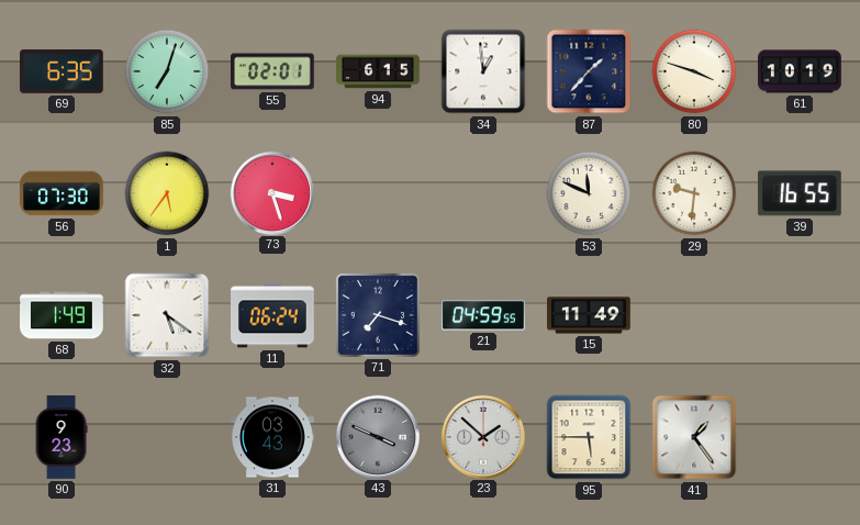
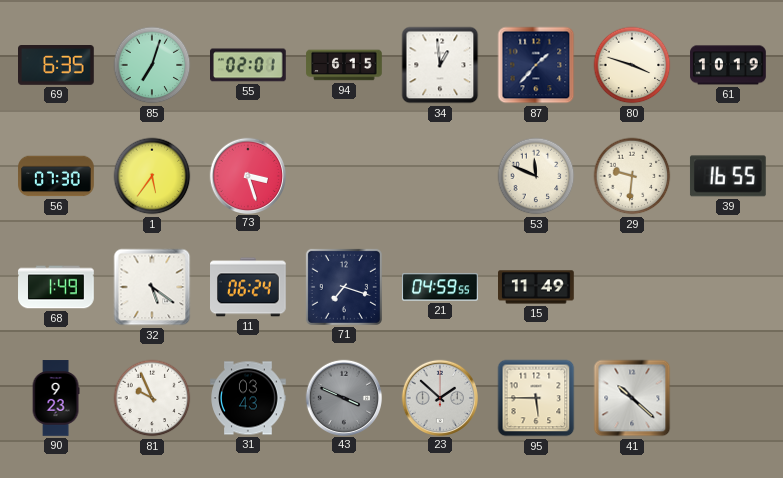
81: none -> 9:56
41: 1:24 -> 10:22
